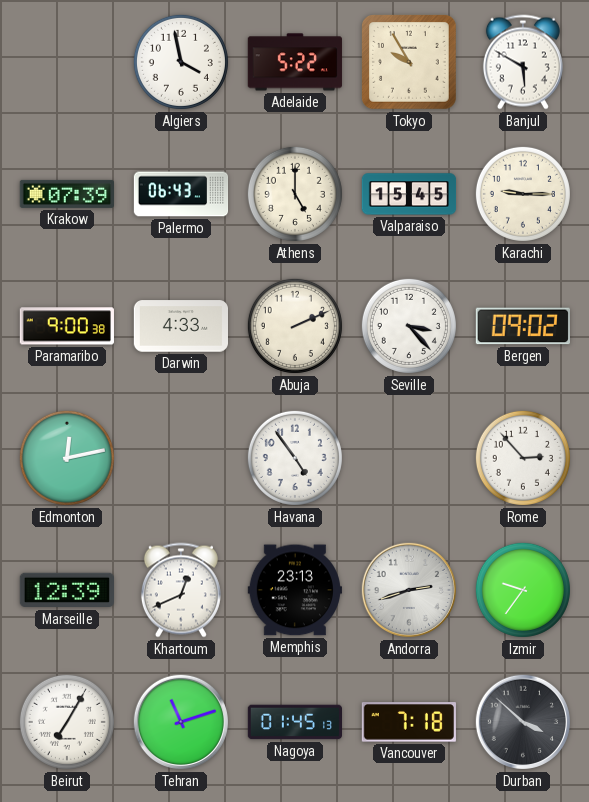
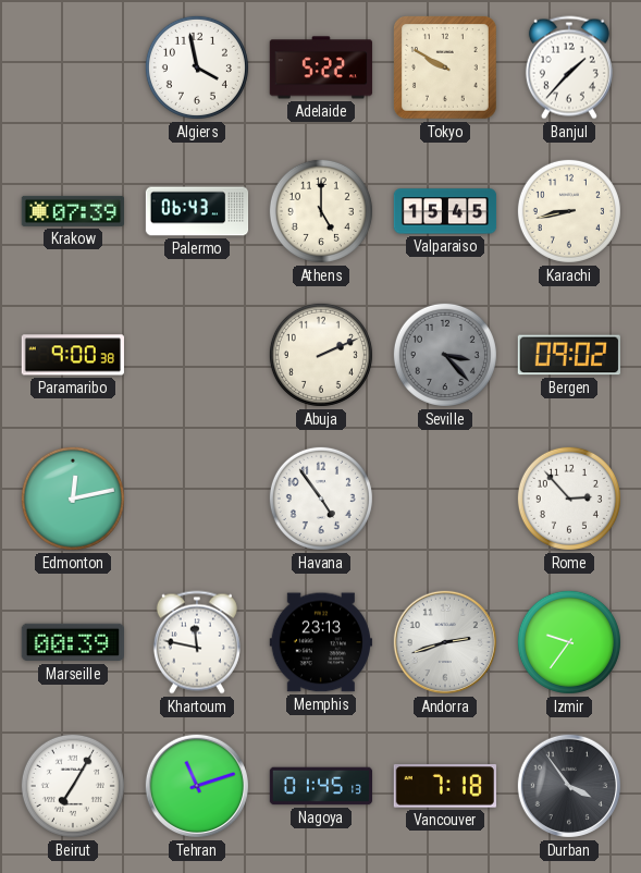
Tokyo: 9:55 -> 9:50
Banjul: 5:50 -> 1:37
Karachi: 9:15 -> 8:43
Darwin: 4:33 -> none
Seville dial: white -> grey
Marseille: 12:39 -> 00:39
Khartoum: 12:41 -> 11:47
Durban: 3:52 -> 3:54
